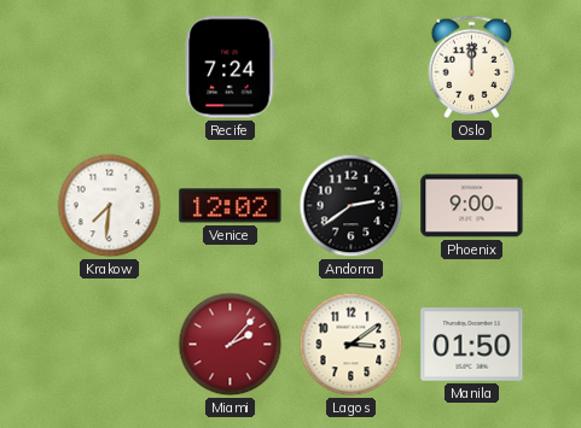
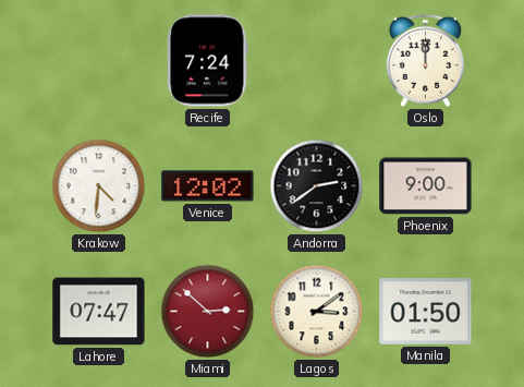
Krakow: 7:31 -> 4:31
Lahore: none -> 07:47
Miami: 2:07 -> 2:52
